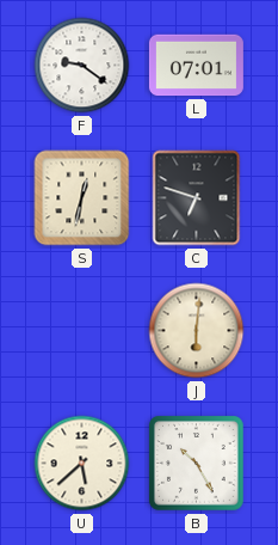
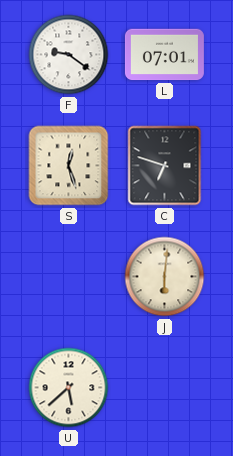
S: 12:32 -> 12:27
B: 10:25 -> none
